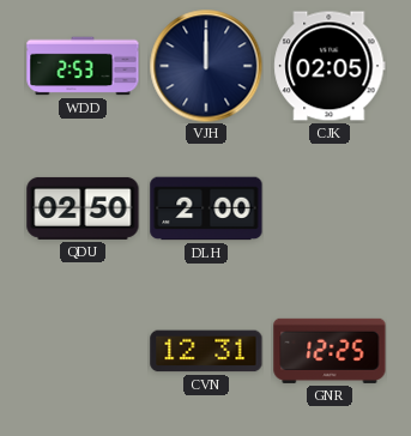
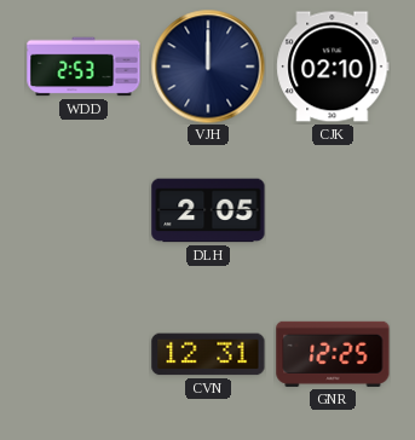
CJK: 02:05 -> 02:10
QDU: 02:50 -> none
DLH: 2:00 -> 2:05
